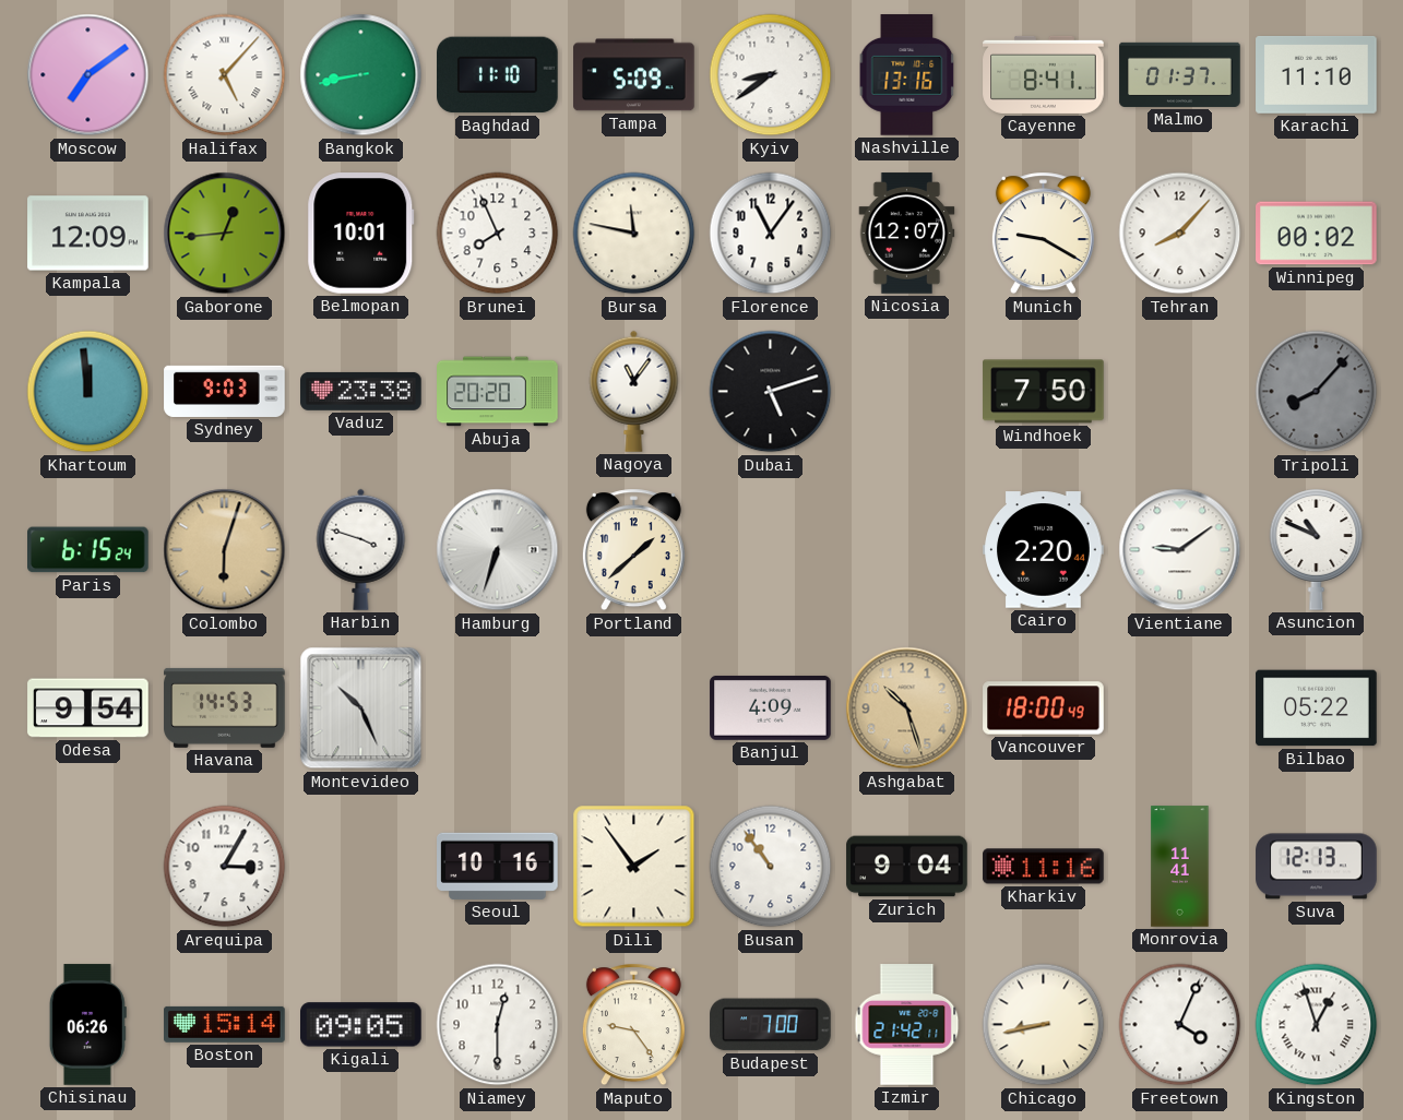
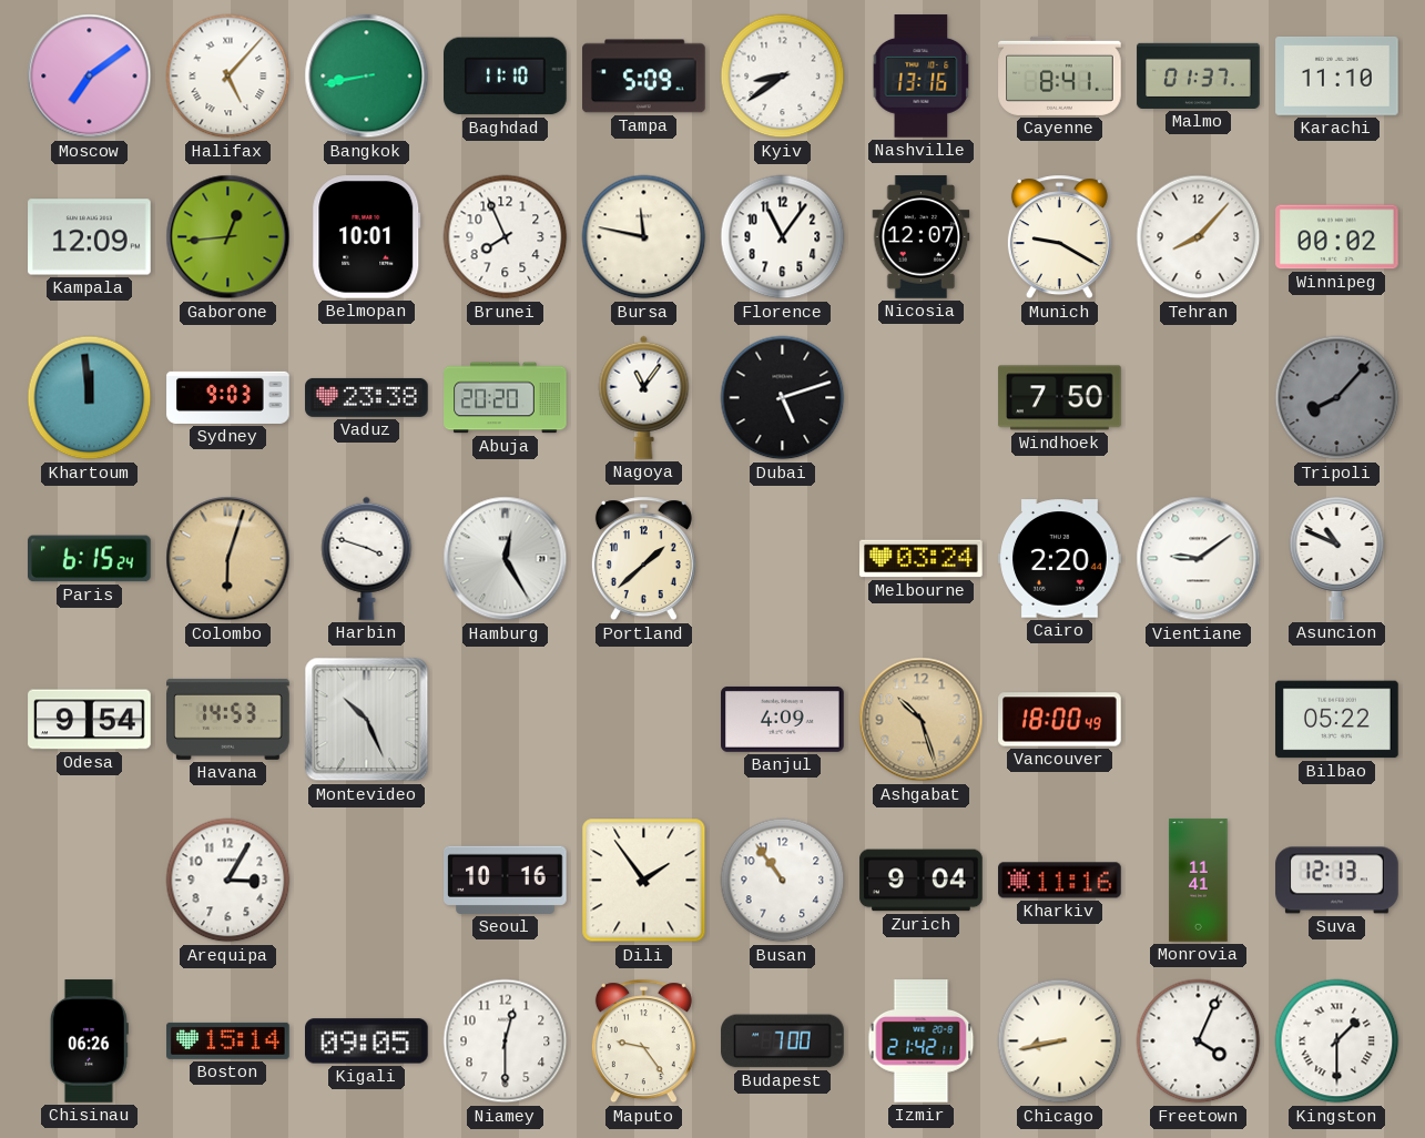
Hamburg: 6:33 -> 12:25
Melbourne: none -> 03:24
Kingston: 12:57 -> 1:30
